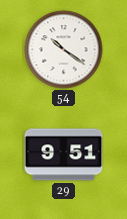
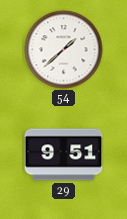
54: 10:21 -> 1:38
